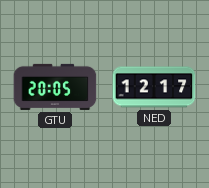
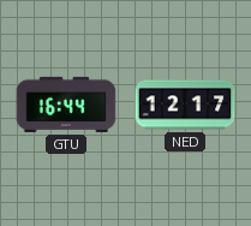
GTU: 20:05 -> 16:44
